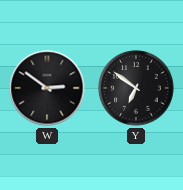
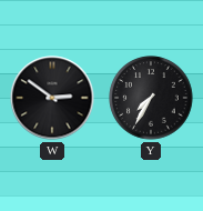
Y: 6:51 -> 7:35
